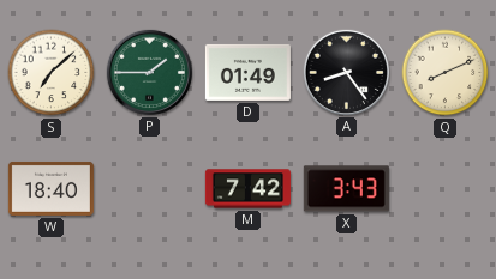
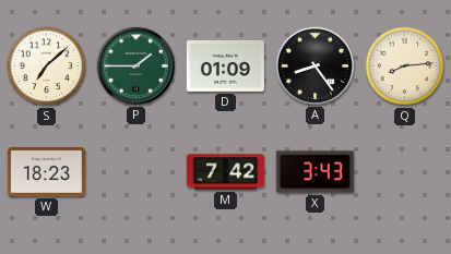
D: 01:49 -> 01:09
Q: 8:11 -> 8:14
W: 18:40 -> 18:23
